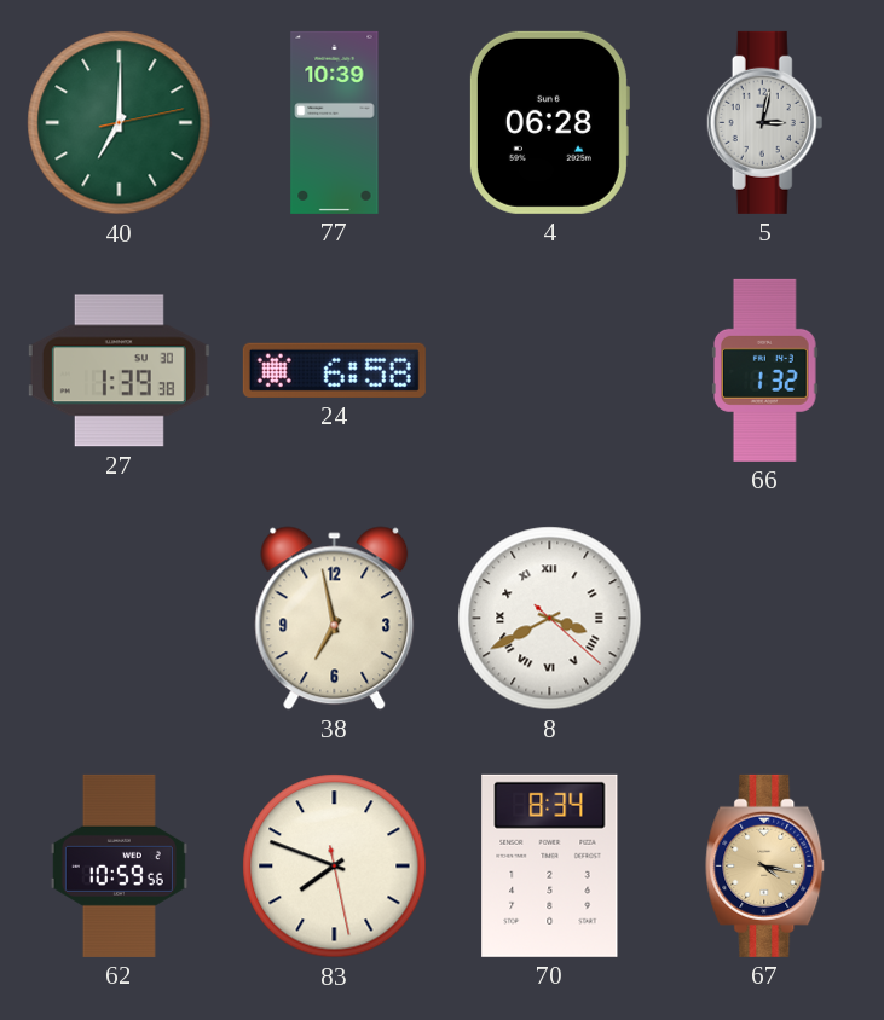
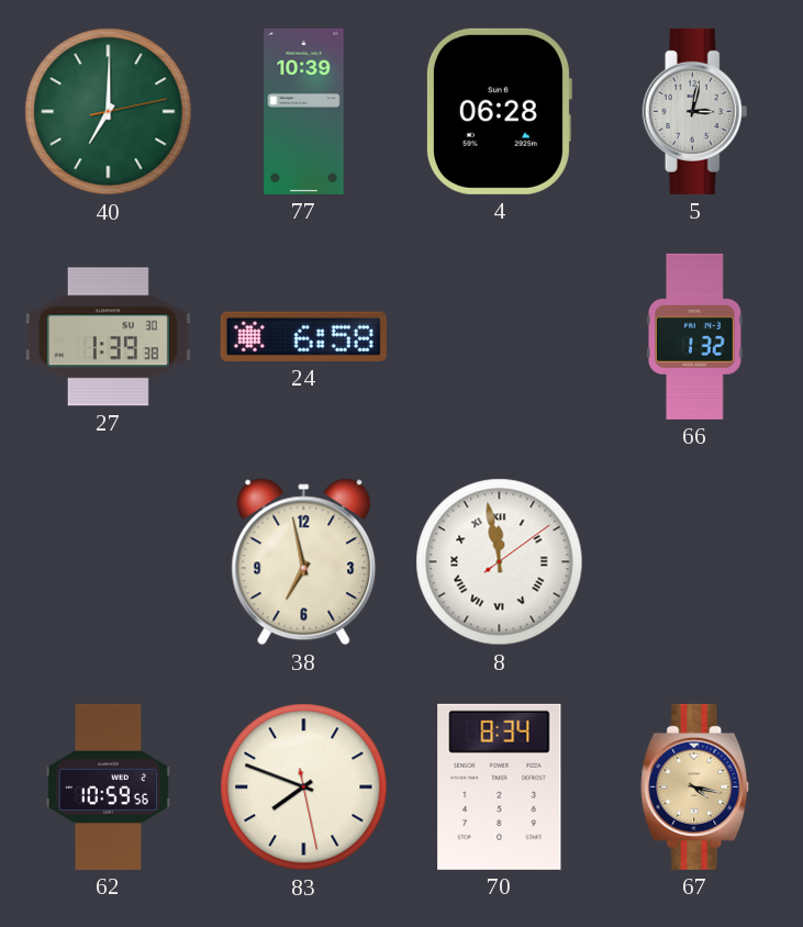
8: 3:40 -> 11:58
